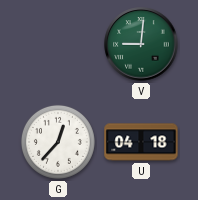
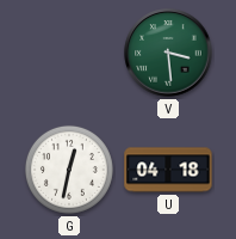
V: 9:01 -> 3:29
G: 12:37 -> 12:32
